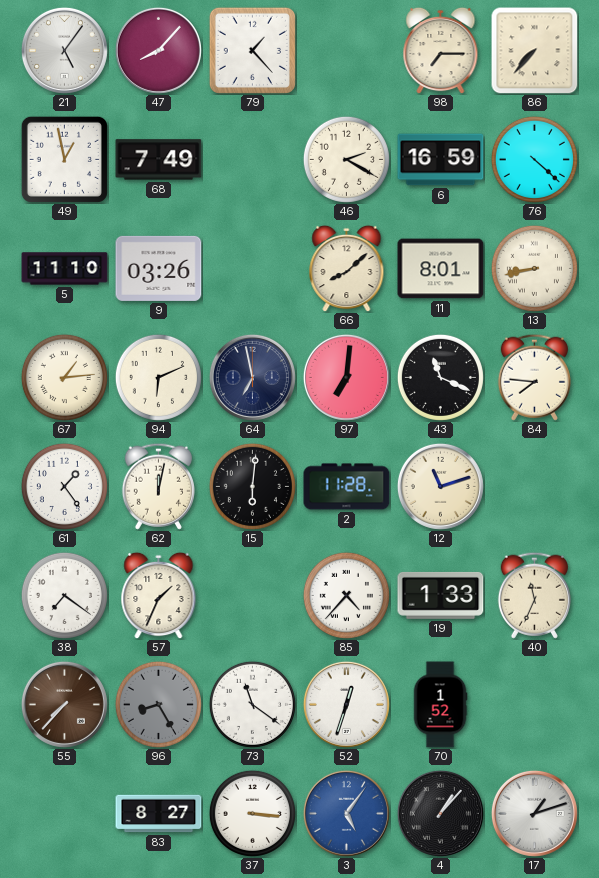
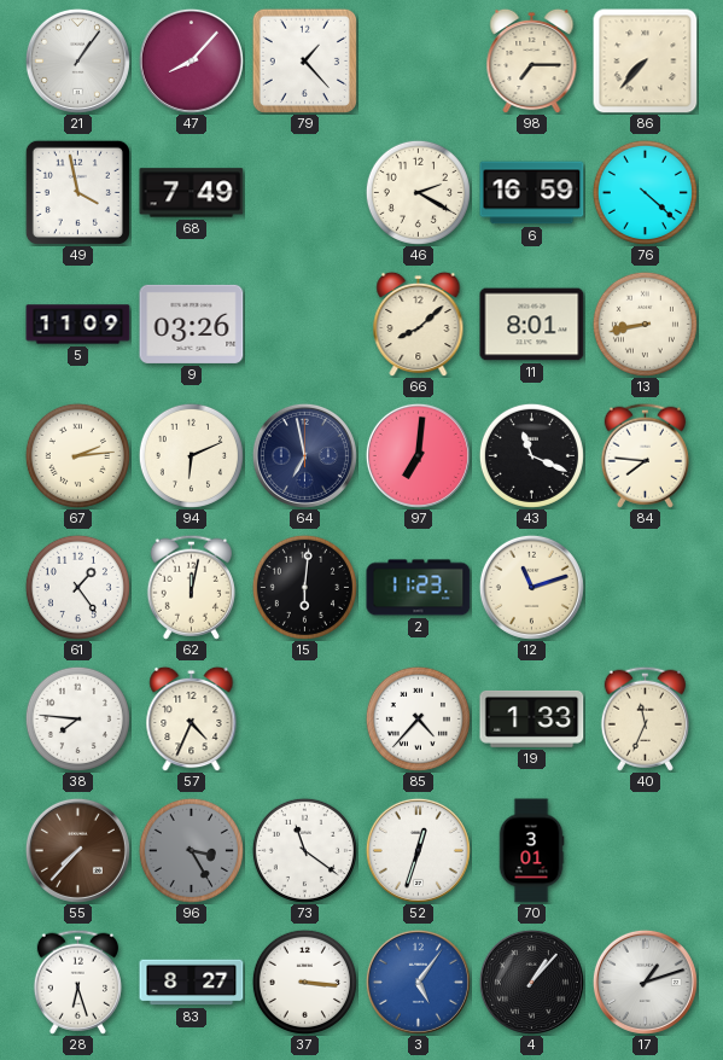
21: 5:06 -> 1:06
49: 12:58 -> 3:58
5: 11:10 -> 11:09
67: 1:14 -> 2:14
2: 11:28 -> 11:23
38: 7:21 -> 7:46
57: 1:34 -> 4:34
96: 8:25 -> 3:25
70: 1:52 -> 3:01
28: none -> 6:27
